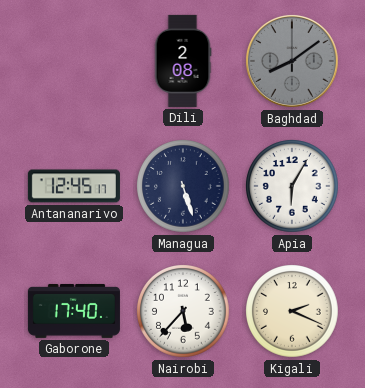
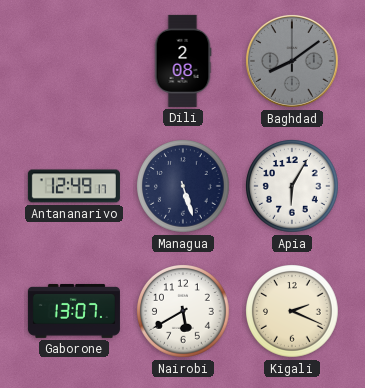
Antananarivo: 12:45 -> 12:49
Gaborone: 17:40 -> 13:07
Nairobi: 5:37 -> 5:40
